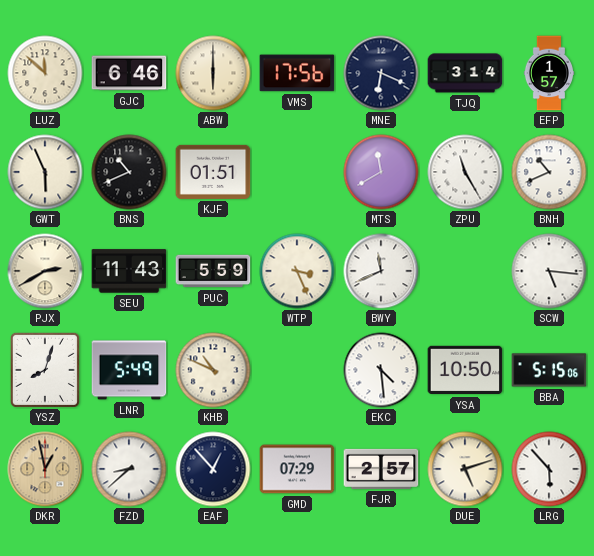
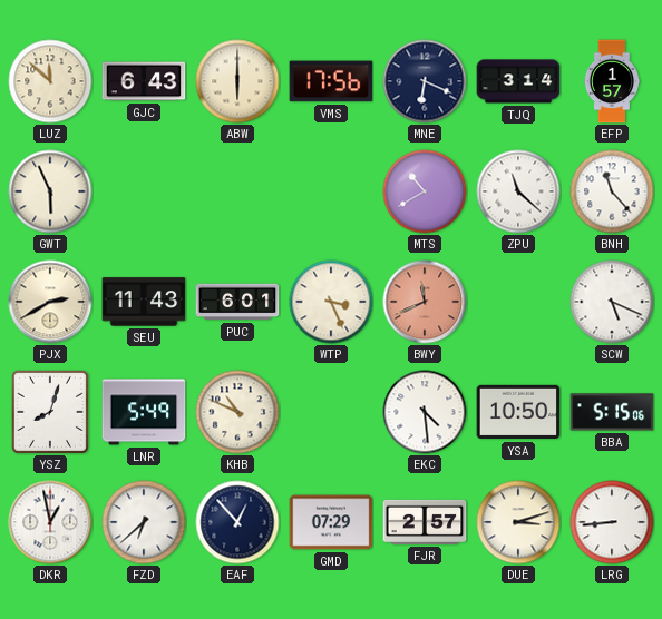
GJC: 6:46 -> 6:43
BNS: 10:41 -> none
KJF: 01:51 -> none
MTS: 11:40 -> 10:40
ZPU: 11:25 -> 11:22
BNH: 10:41 -> 11:23
PUC: 5:59 -> 6:01
BWY dial: white -> salmon
SCW: 5:16 -> 5:19
DKR dial: champagne -> white
FZD: 8:38 -> 6:38
DUE: 5:12 -> 3:12
LRG: 5:53 -> 8:44
